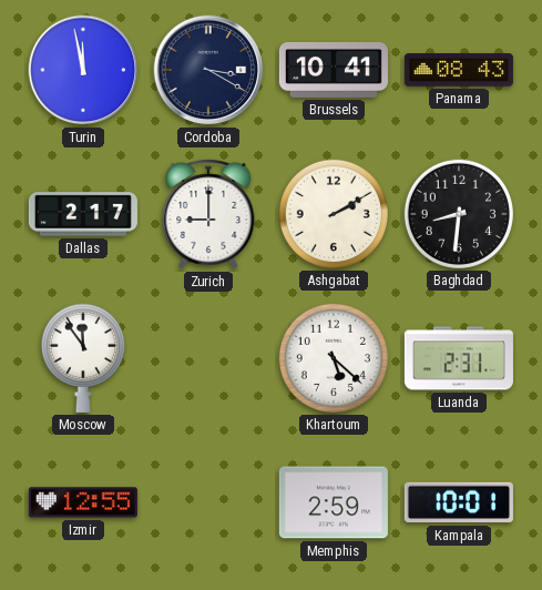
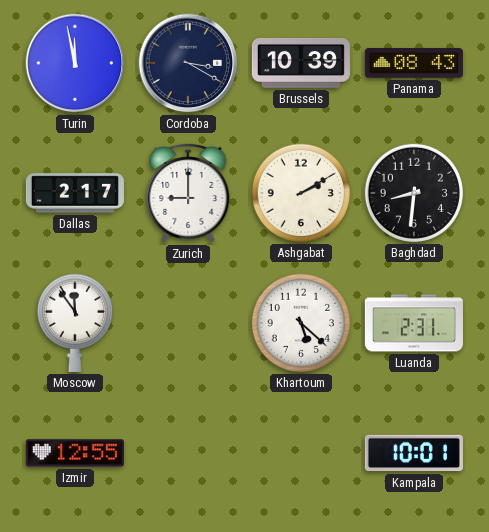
Brussels: 10:41 -> 10:39
Memphis: 2:59 -> none
